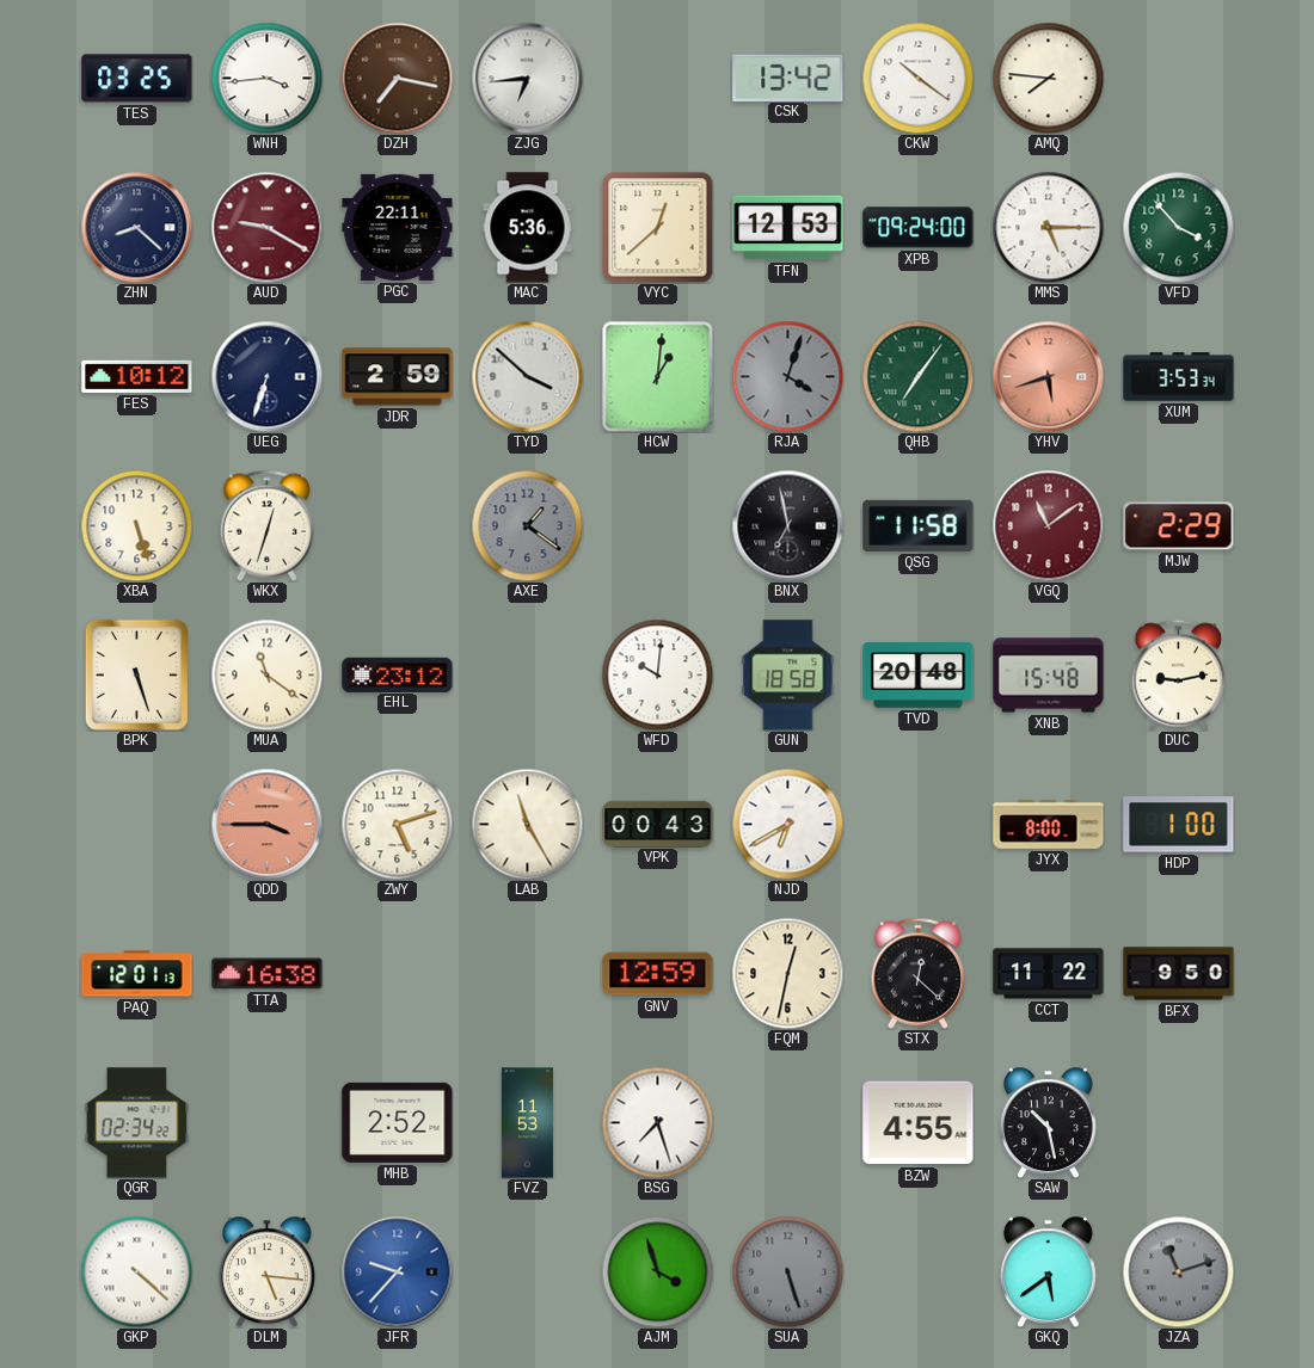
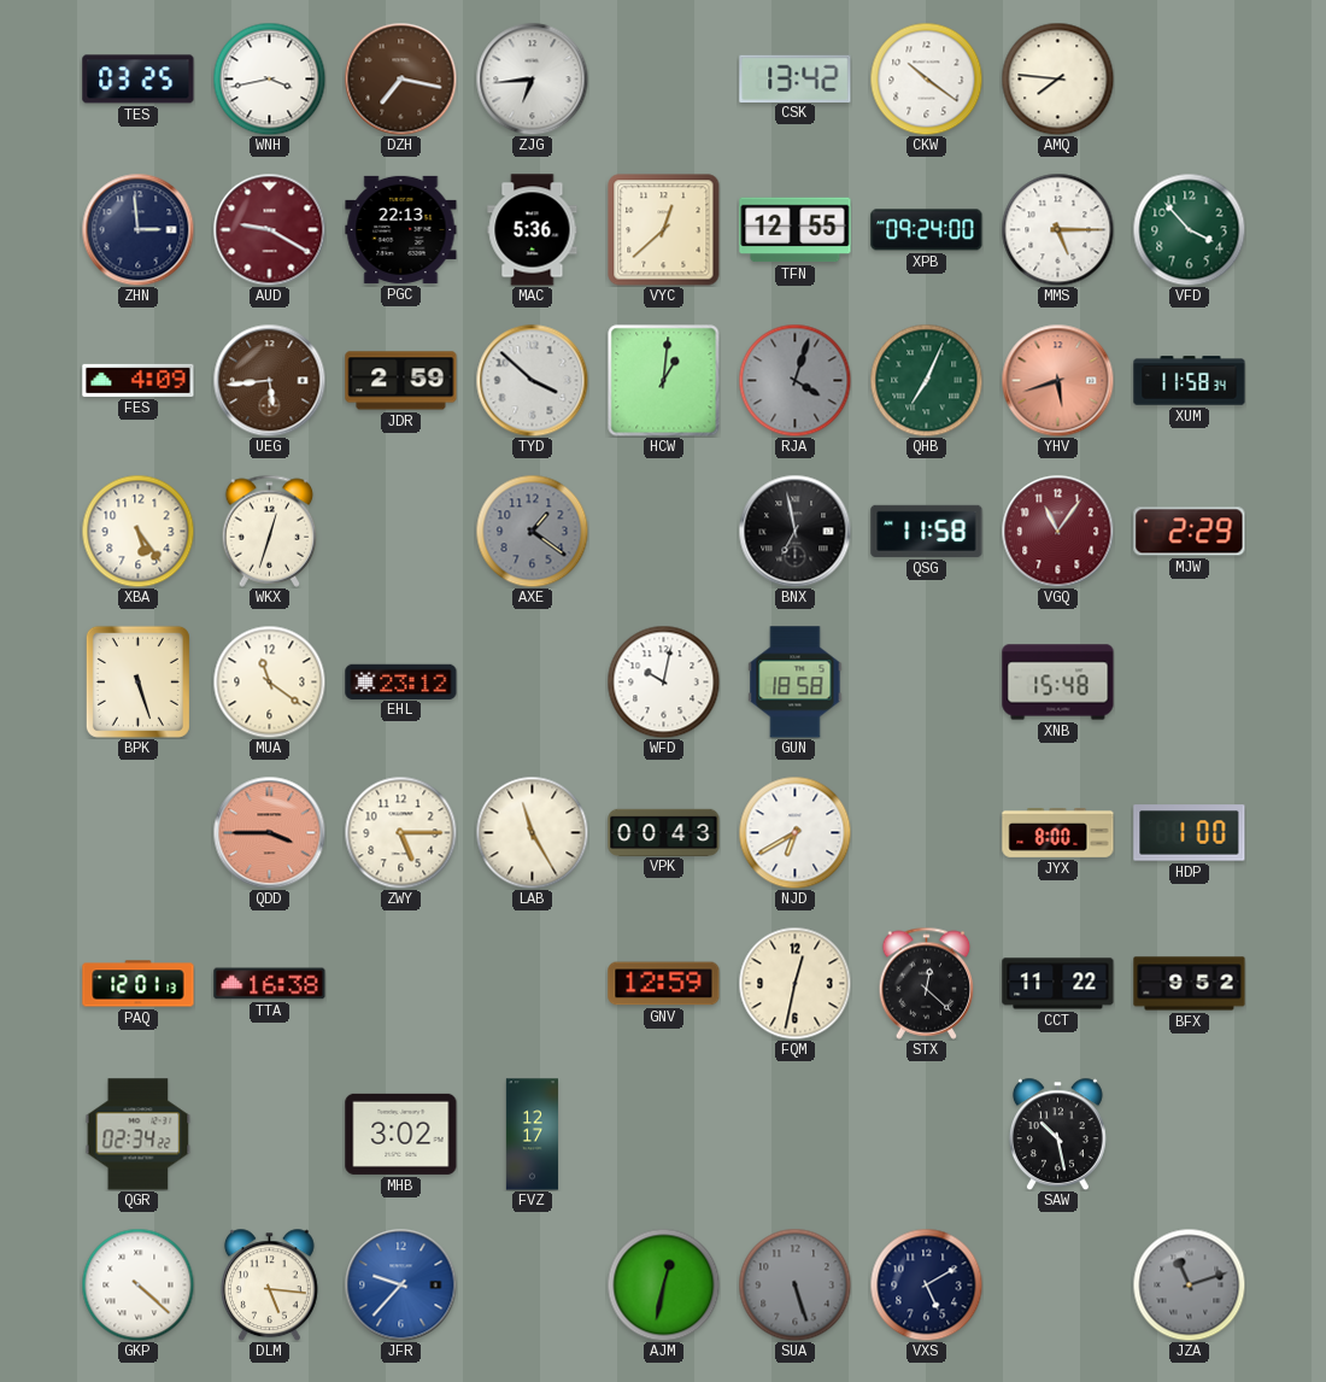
WNH: 3:44 -> 3:43
ZHN: 8:22 -> 2:59
PGC: 22:11 -> 22:13
TFN: 12:53 -> 12:55
FES: 10:12 -> 4:09
UEG: 6:33 -> 5:44
UEG dial: navy -> brown
QHB: 7:06 -> 7:04
XUM: 3:53 -> 11:58
XBA: 5:27 -> 5:24
VGQ: 11:09 -> 11:06
WFD: 10:01 -> 10:02
TVD: 20:48 -> none
DUC: 9:13 -> none
ZWY: 5:12 -> 5:15
BFX: 9:50 -> 9:52
MHB: 2:52 -> 3:02
FVZ: 11:53 -> 12:17
BSG: 7:27 -> none
BZW: 4:55 -> none
AJM: 3:57 -> 12:32
VXS: none -> 5:10
GKQ: 5:39 -> none
